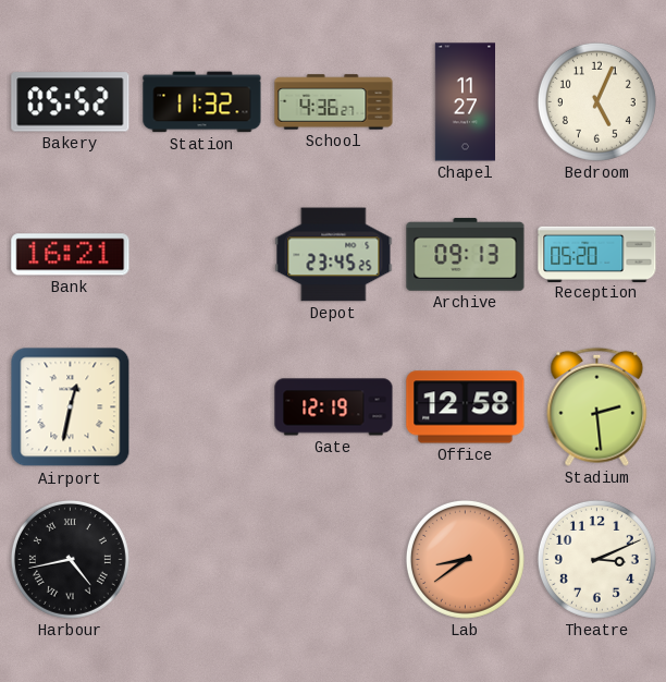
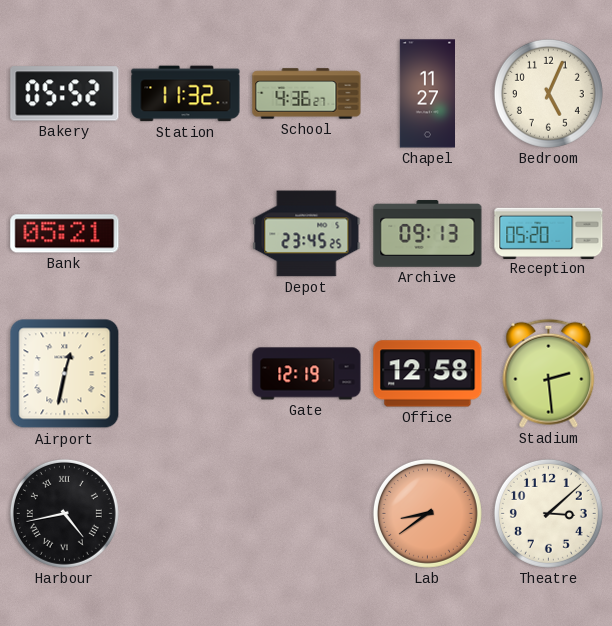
Bank: 16:21 -> 05:21
Theatre: 3:11 -> 3:08
